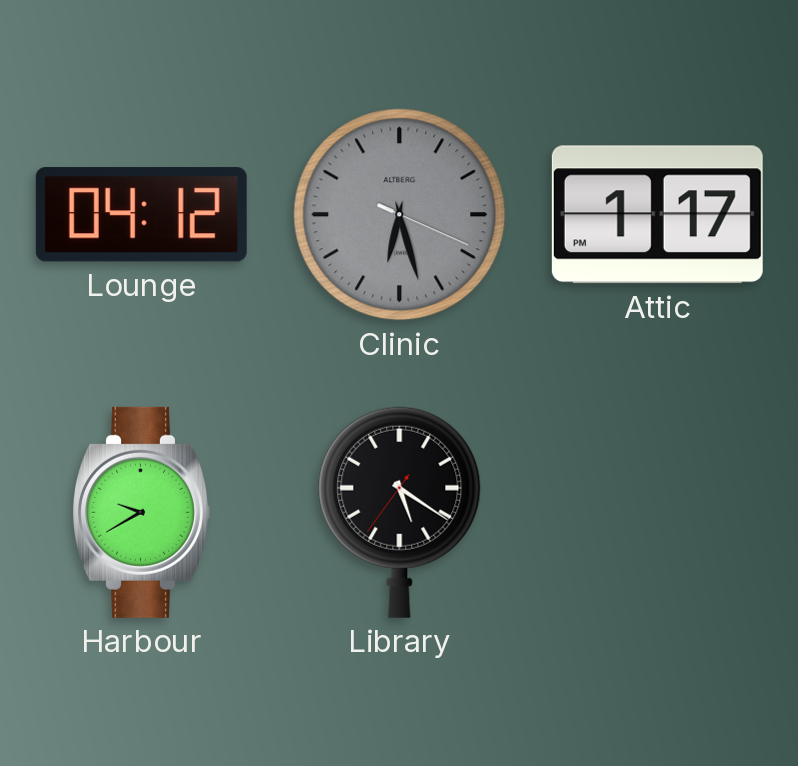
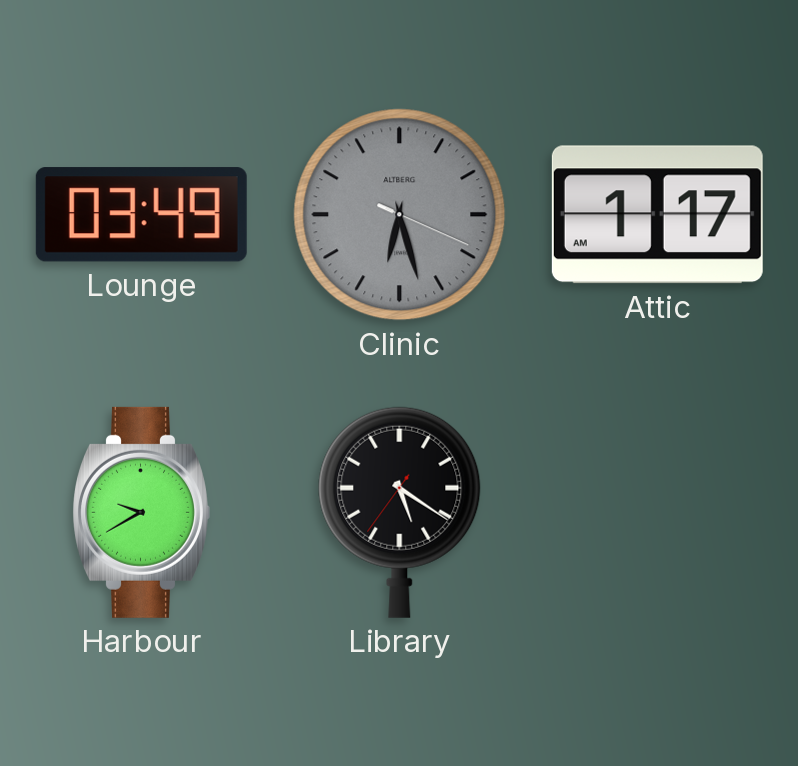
Lounge: 04:12 -> 03:49
Attic: 1:17 PM -> 1:17 AM
